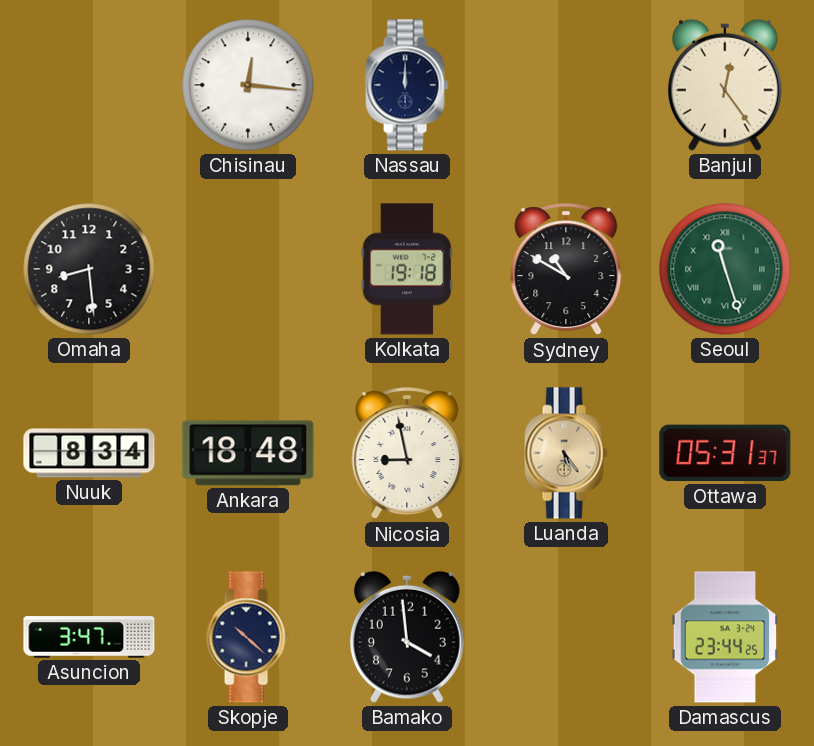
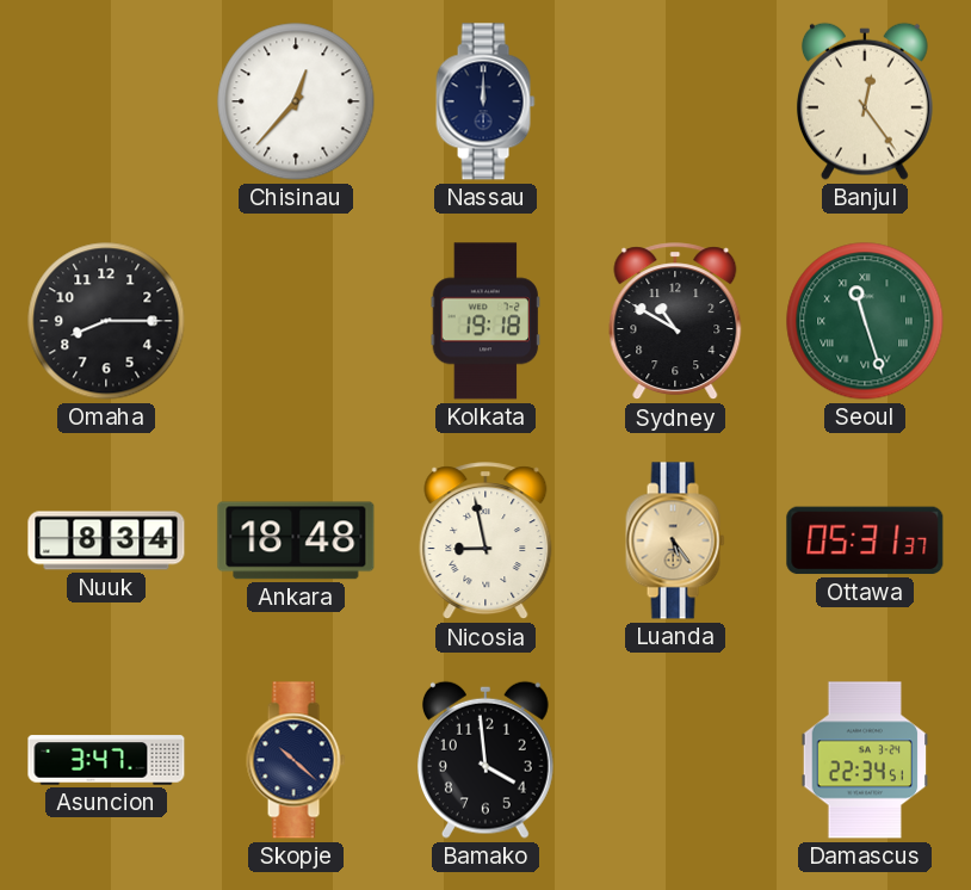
Chisinau: 12:16 -> 12:37
Omaha: 8:29 -> 8:15
Damascus: 23:44 -> 22:34
